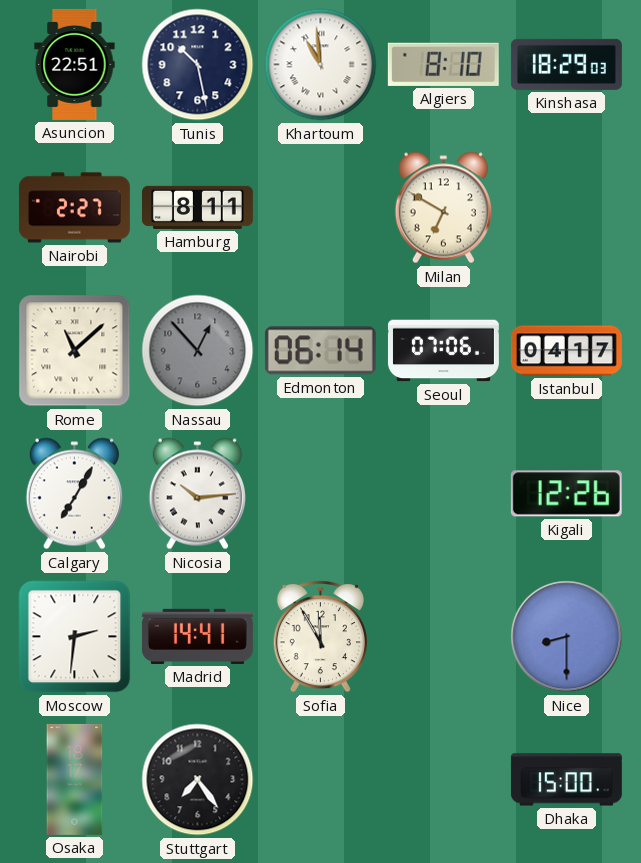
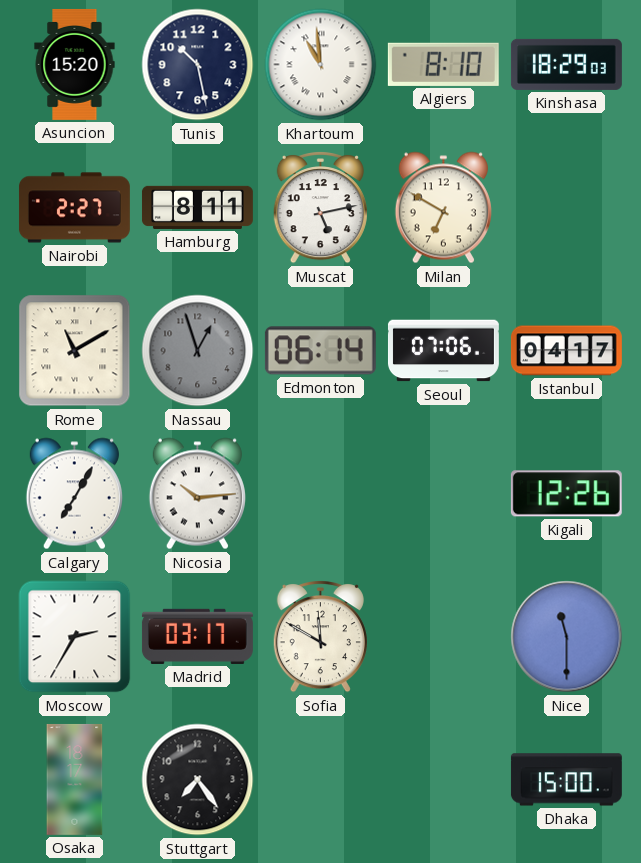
Asuncion: 22:51 -> 15:20
Muscat: none -> 5:13
Rome: 11:08 -> 11:10
Nassau: 12:53 -> 12:57
Moscow: 2:31 -> 2:35
Madrid: 14:41 -> 03:17
Sofia: 11:55 -> 11:50
Nice: 8:30 -> 11:30
